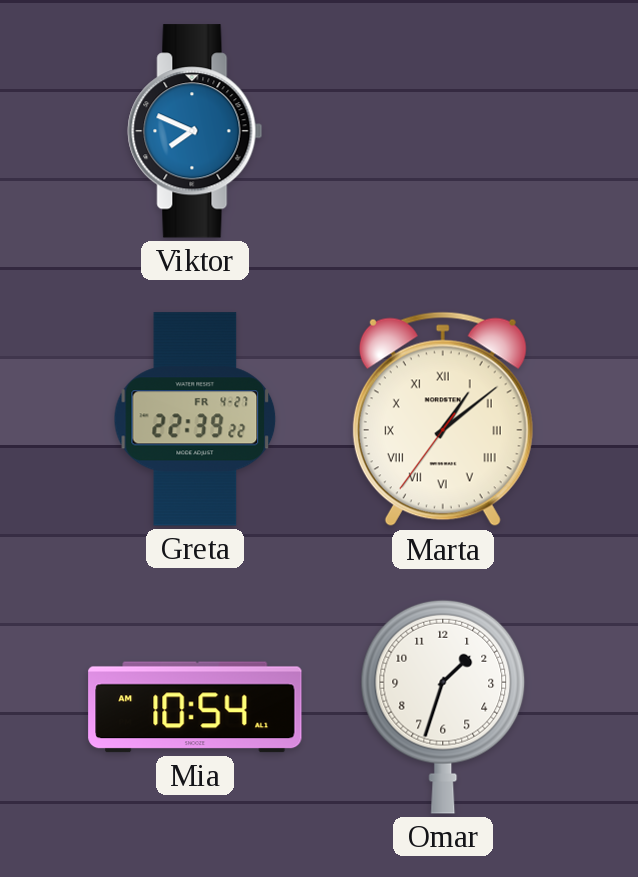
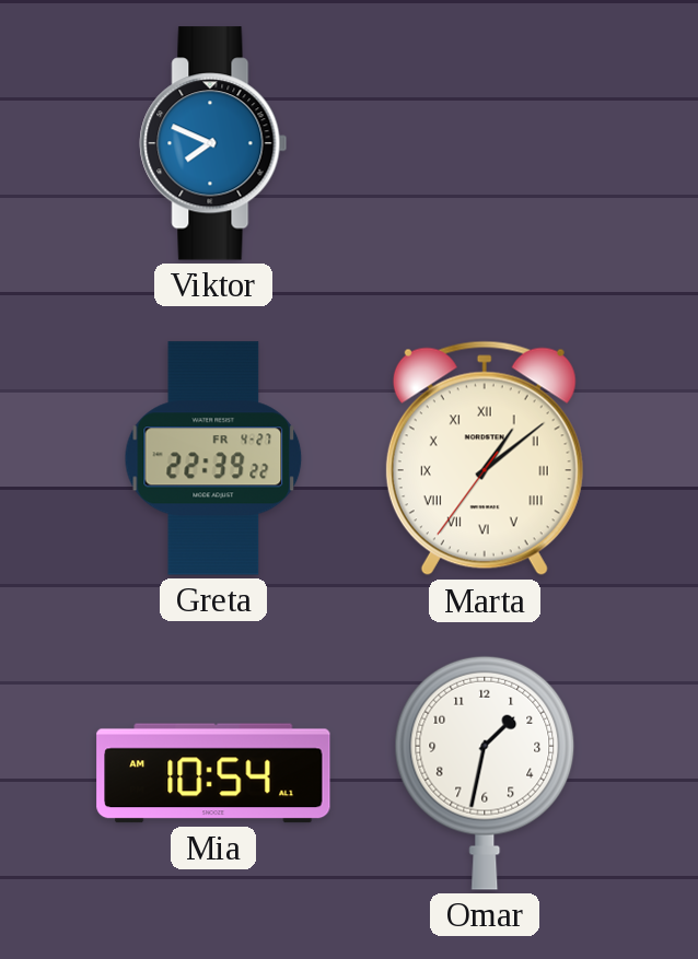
Omar: 1:33 -> 1:32
